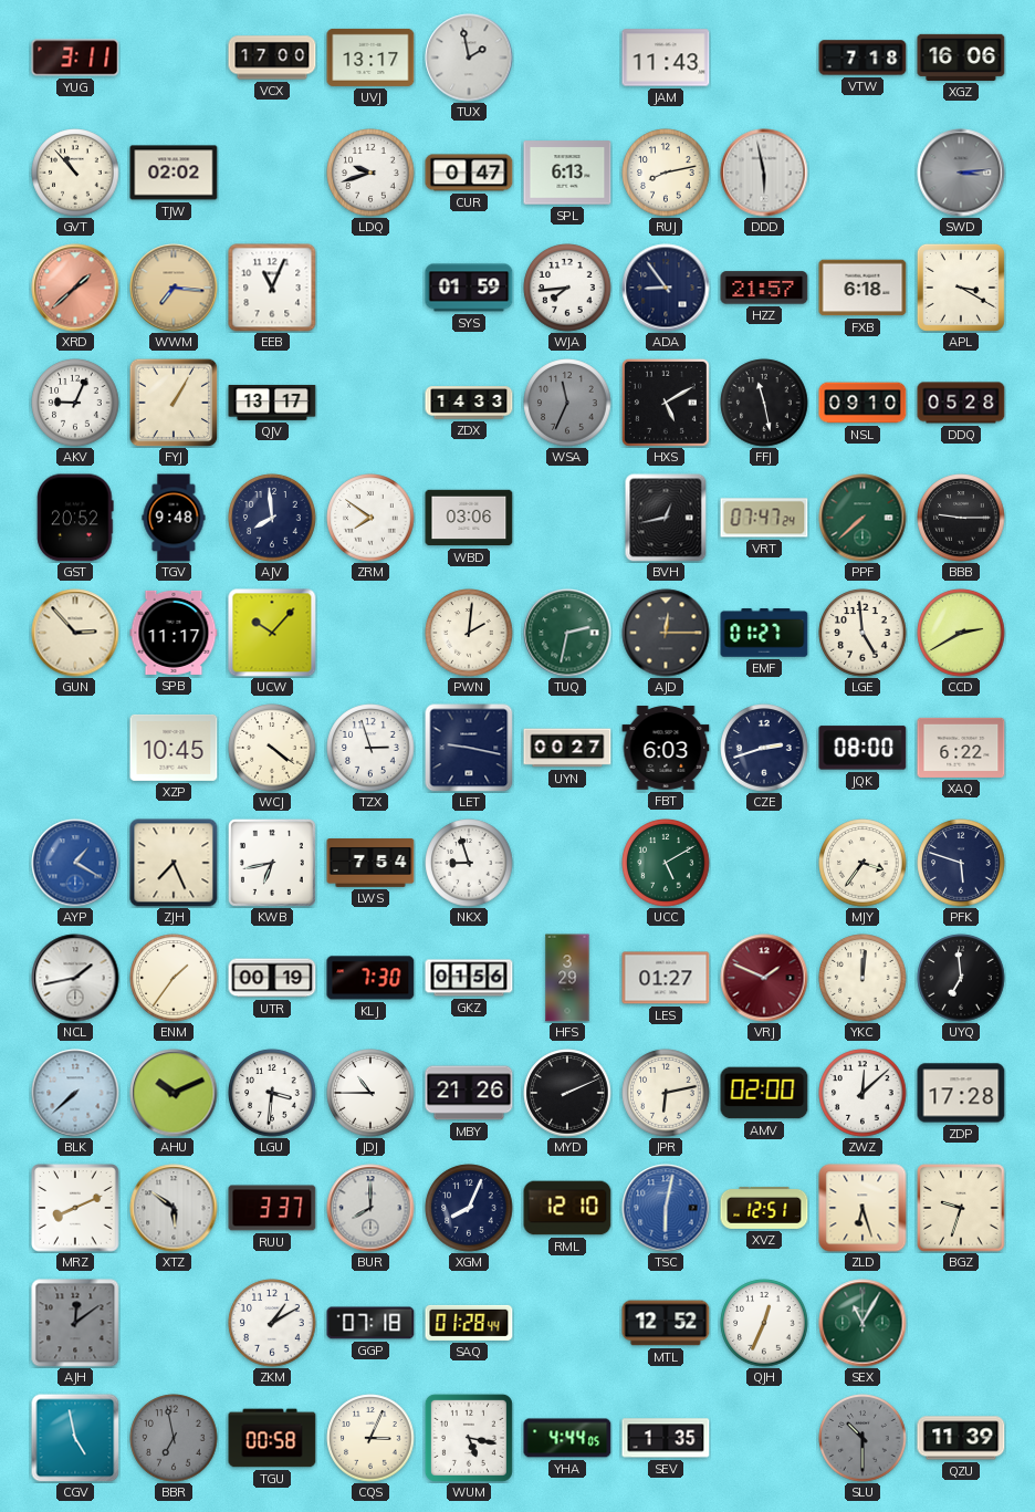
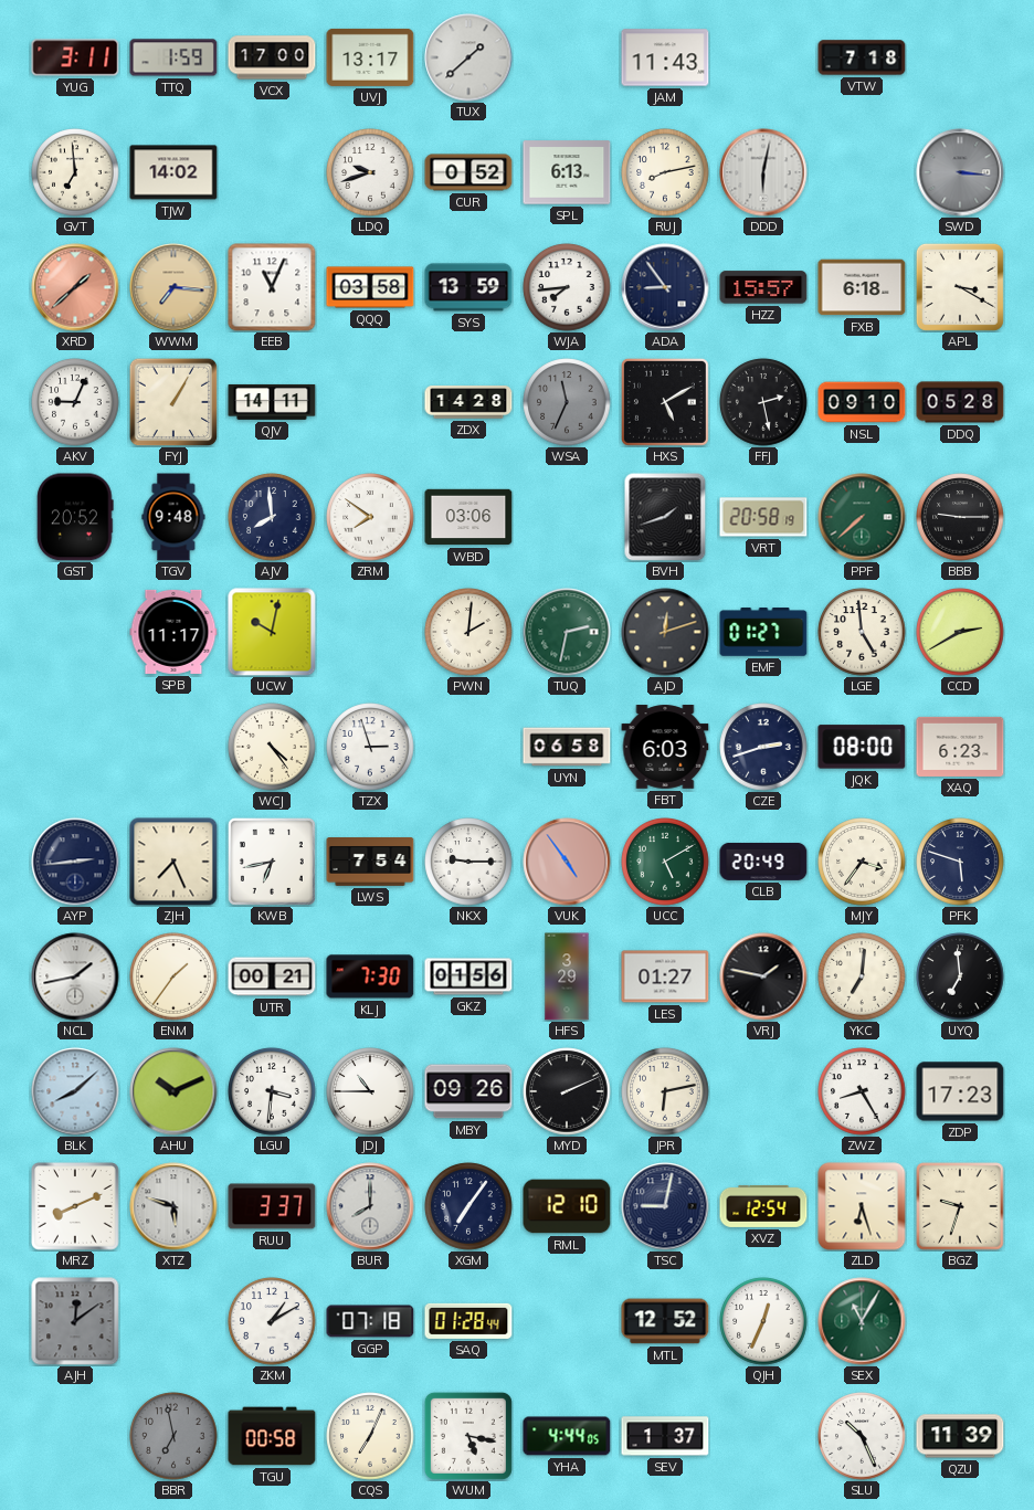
TTQ: none -> 1:59
TUX: 1:58 -> 1:38
XGZ: 16:06 -> none
GVT: 10:53 -> 6:59
TJW: 02:02 -> 14:02
CUR: 0:47 -> 0:52
DDD: 5:58 -> 6:02
SWD: 3:14 -> 3:16
QQQ: none -> 03:58
SYS: 01:59 -> 13:59
HZZ: 21:57 -> 15:57
QJV: 13:17 -> 14:11
ZDX: 14:33 -> 14:28
FFJ: 11:28 -> 2:28
BVH: 12:43 -> 1:42
VRT: 07:47 -> 20:58
GUN: 2:53 -> none
UCW: 10:07 -> 10:02
AJD: 12:15 -> 12:12
XZP: 10:45 -> none
WCJ: 4:21 -> 4:24
LET: 9:17 -> none
UYN: 00:27 -> 06:58
XAQ: 6:22 -> 6:23
AYP: 1:20 -> 2:44
AYP dial: blue -> navy
NKX: 8:57 -> 9:15
VUK: none -> 4:54
CLB: none -> 20:49
UTR: 00:19 -> 00:21
VRJ: 1:49 -> 1:47
VRJ dial: burgundy -> black
YKC: 12:01 -> 7:01
BLK: 7:38 -> 8:08
MBY: 21:26 -> 09:26
AMV: 02:00 -> none
ZWZ: 12:08 -> 8:25
ZDP: 17:28 -> 17:23
XTZ: 5:51 -> 5:48
XGM: 8:04 -> 7:06
TSC: 6:02 -> 9:02
TSC dial: blue -> navy
XVZ: 12:51 -> 12:54
CGV: 4:58 -> none
CQS: 3:04 -> 7:04
SEV: 1:35 -> 1:37
SLU: 10:30 -> 10:26
SLU dial: grey -> white
